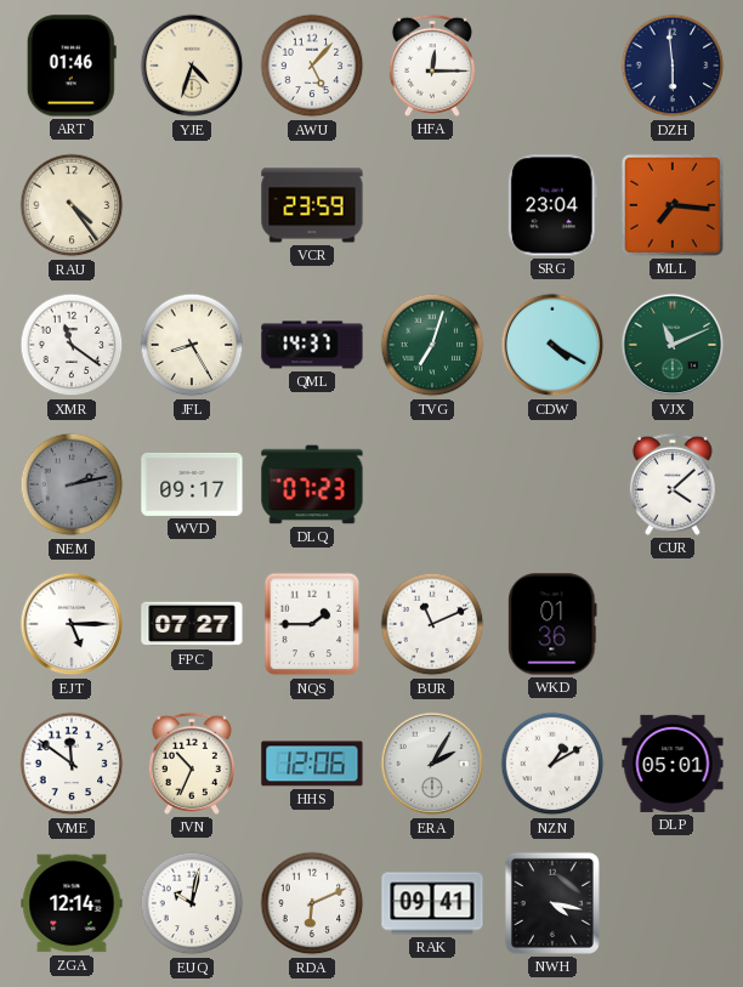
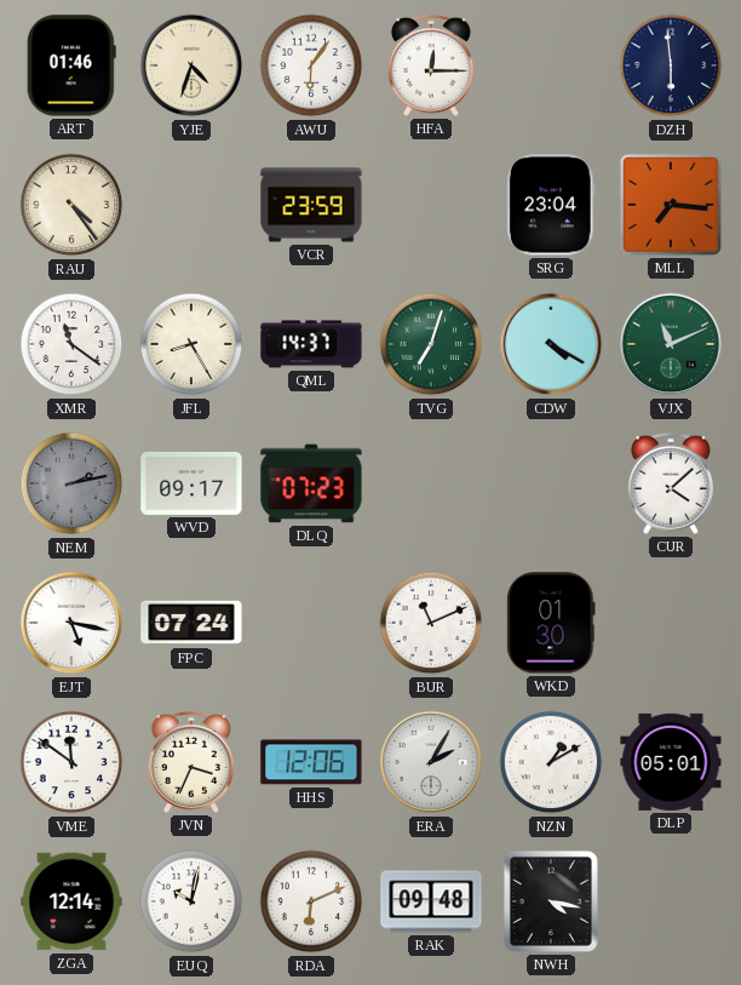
AWU: 5:07 -> 6:06
EJT: 5:15 -> 5:17
FPC: 07:27 -> 07:24
NQS: 1:45 -> none
WKD: 01:36 -> 01:30
JVN: 10:34 -> 3:34
RAK: 09:41 -> 09:48
